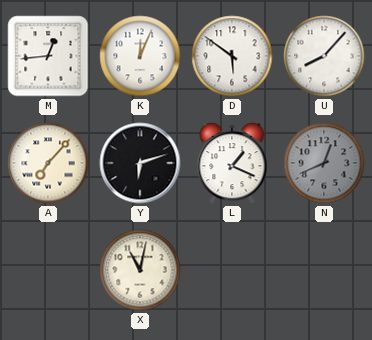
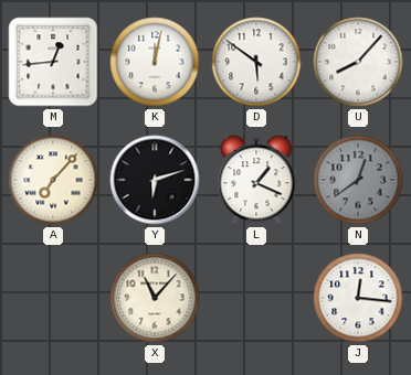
K: 12:04 -> 12:02
N: 12:41 -> 12:39
X: 11:02 -> 11:07
J: none -> 12:16
